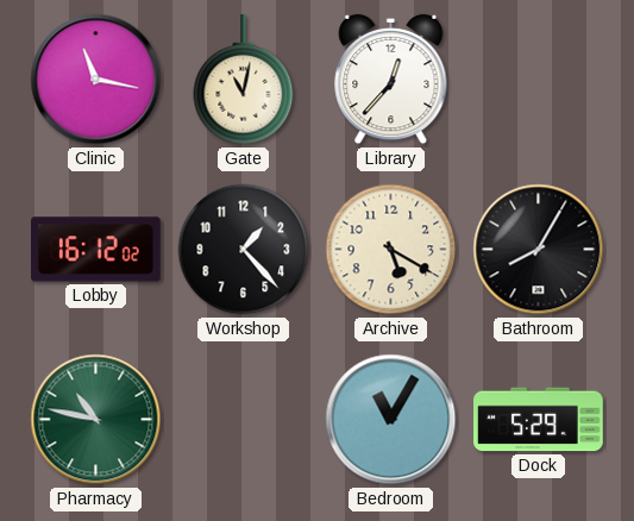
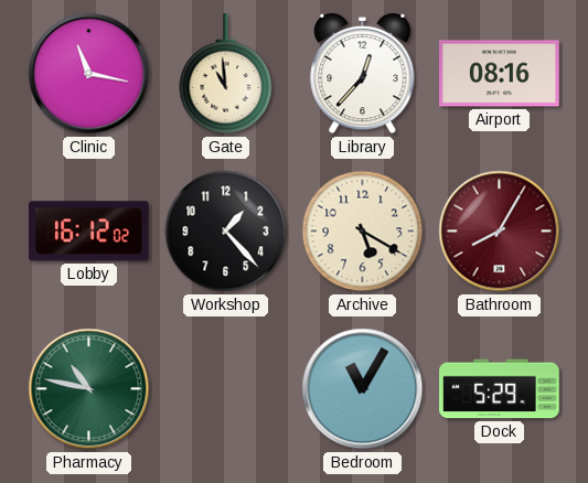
Gate: 11:02 -> 10:59
Airport: none -> 08:16
Bathroom dial: black -> burgundy
